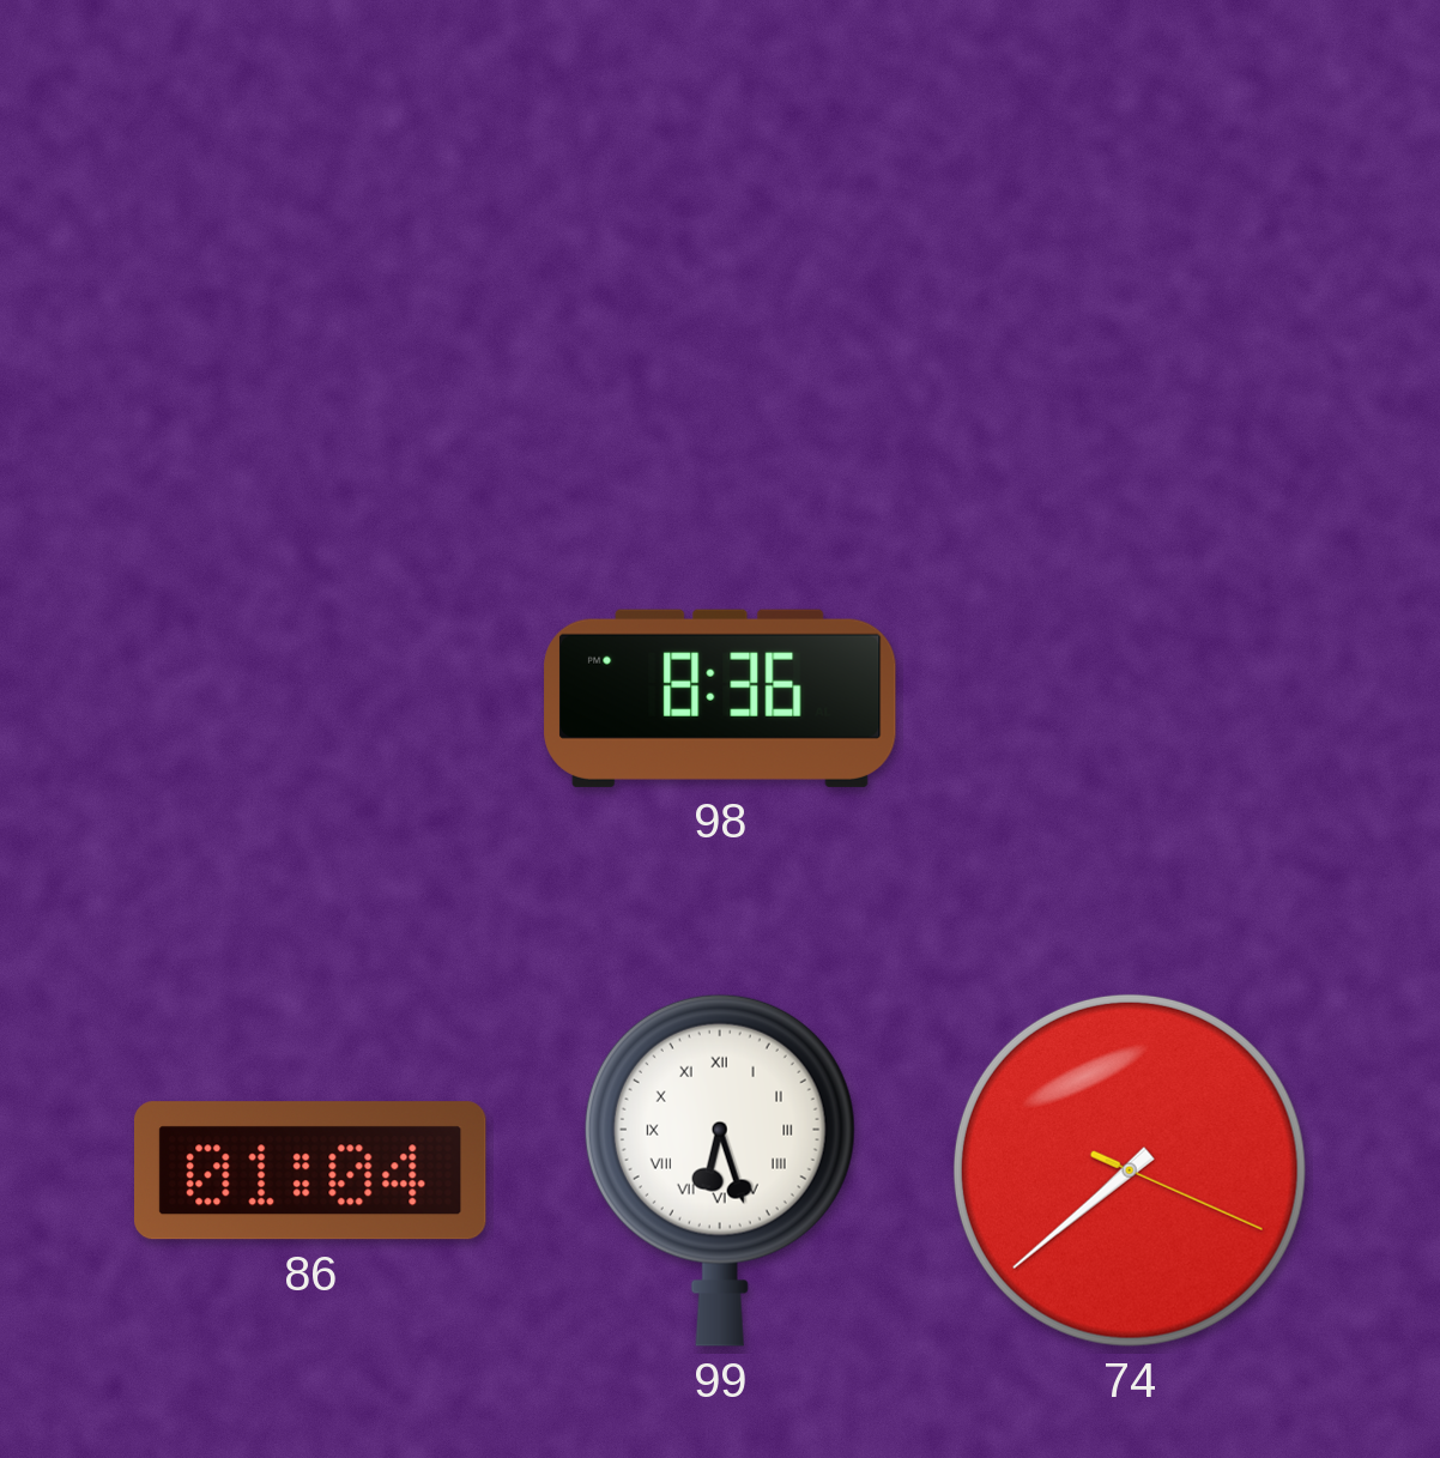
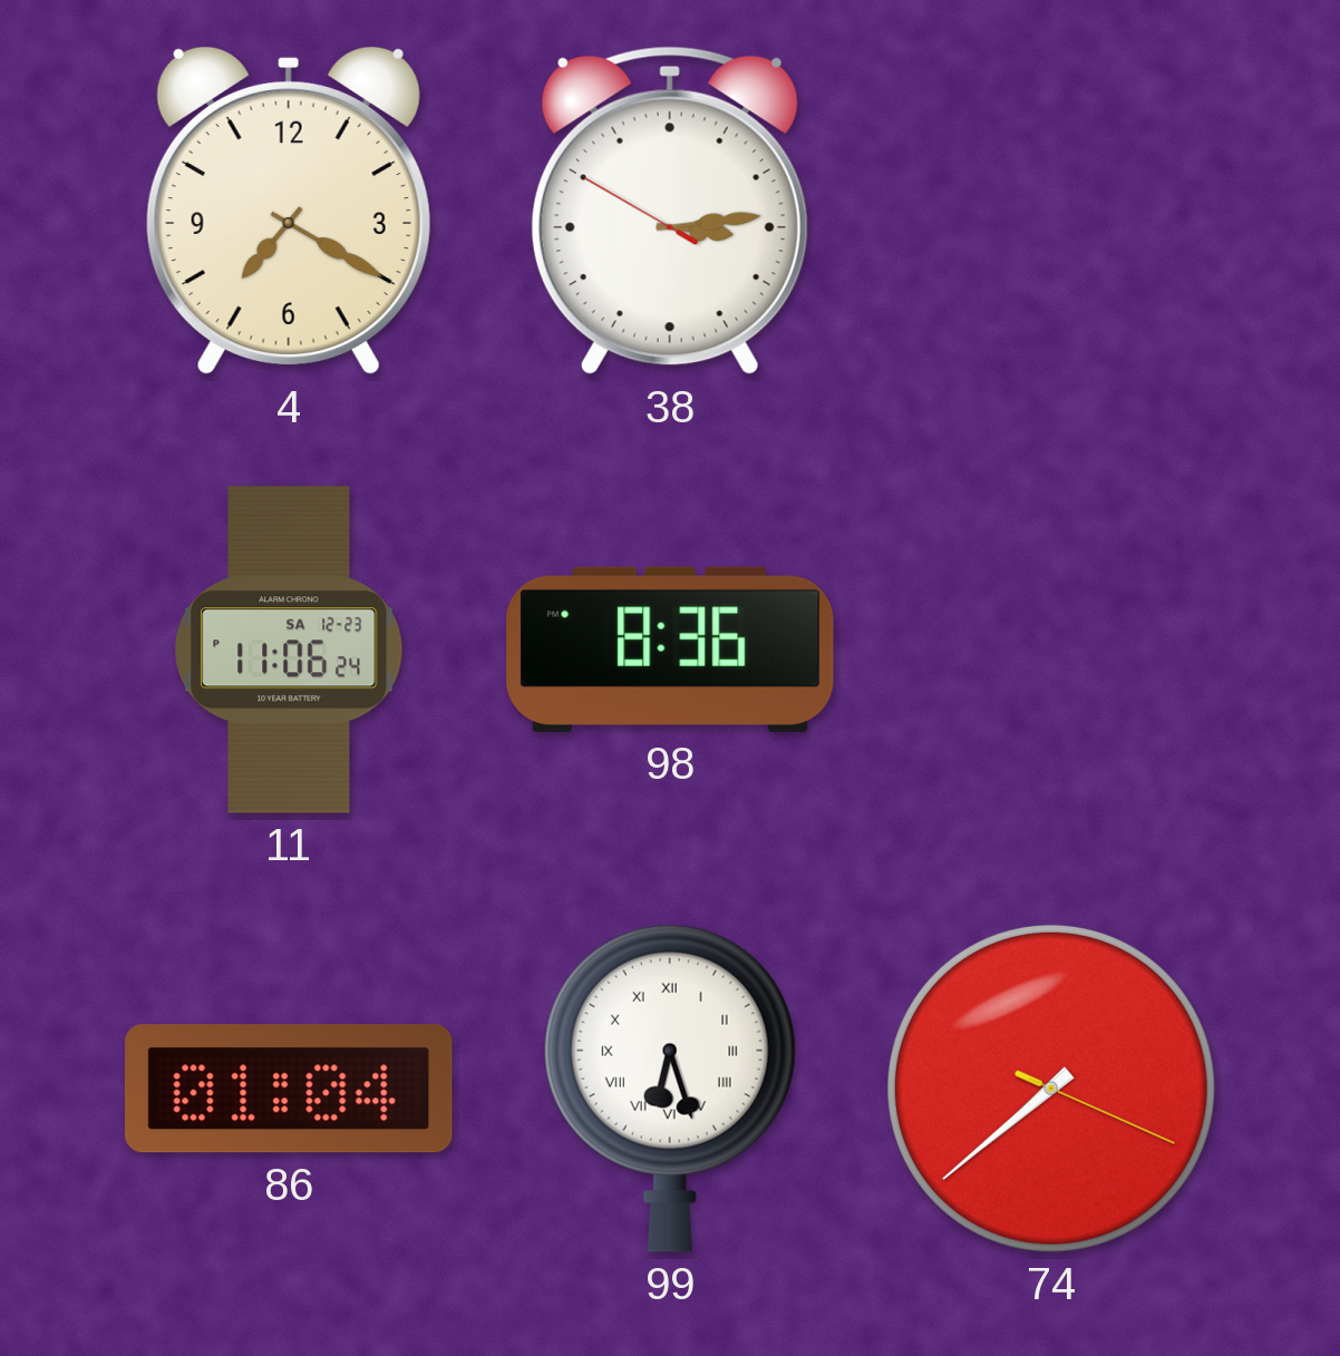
4: none -> 7:20
38: none -> 3:13
11: none -> 11:06
